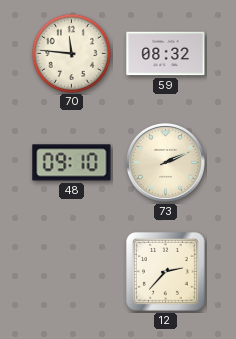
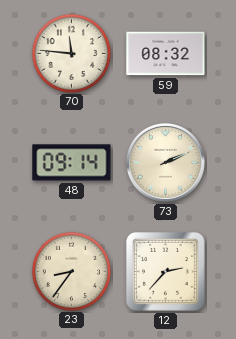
48: 09:10 -> 09:14
23: none -> 8:36
